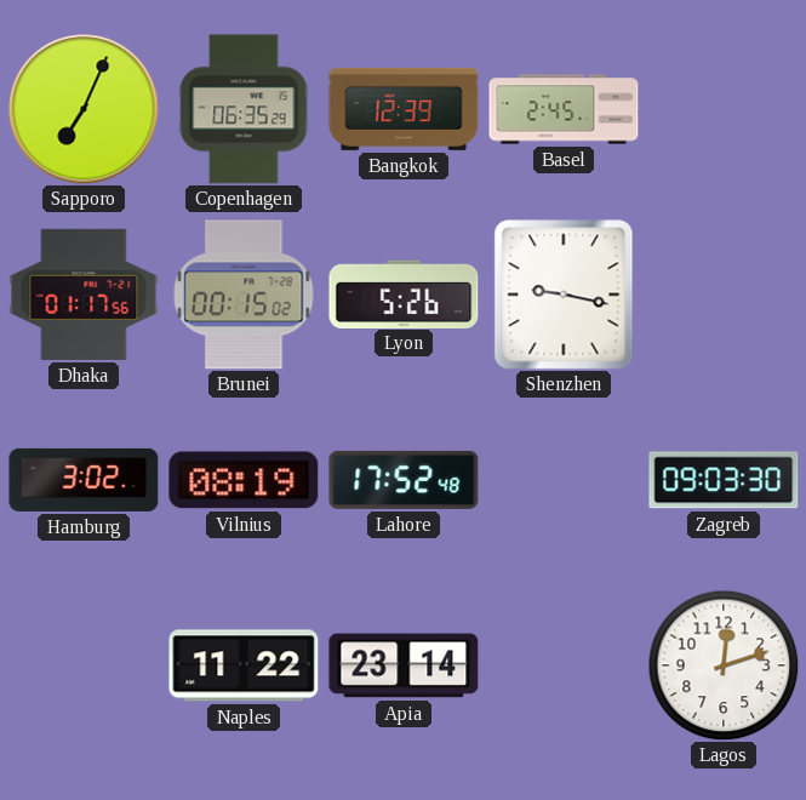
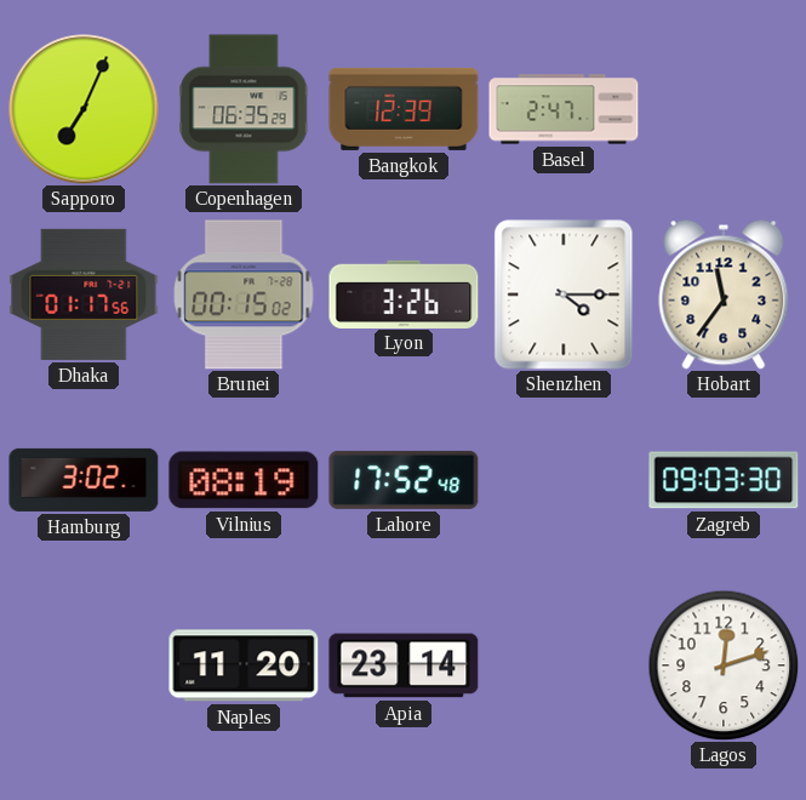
Basel: 2:45 -> 2:47
Lyon: 5:26 -> 3:26
Shenzhen: 9:17 -> 4:15
Hobart: none -> 11:36
Naples: 11:22 -> 11:20
